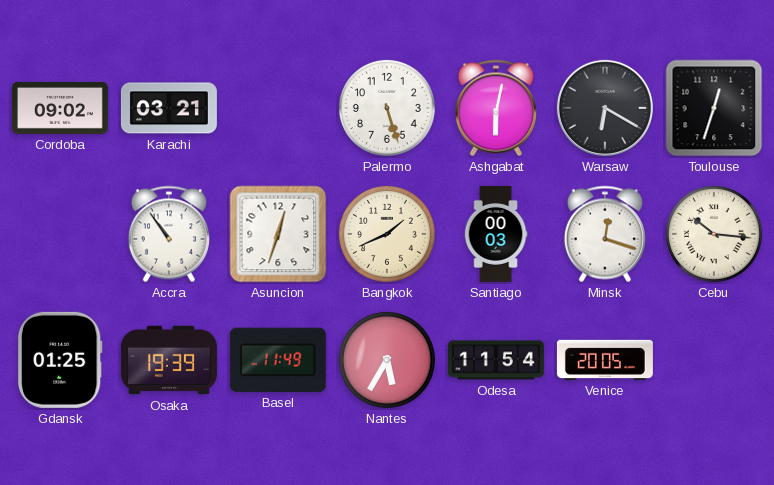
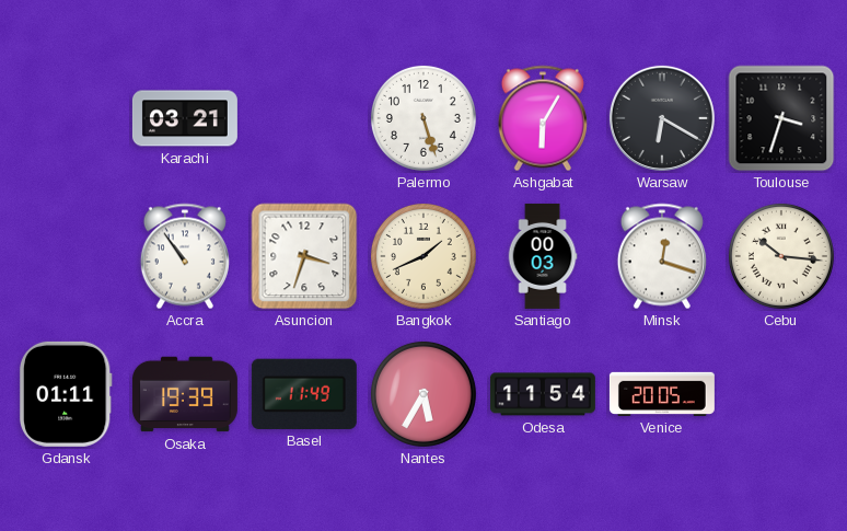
Cordoba: 09:02 -> none
Ashgabat: 6:02 -> 6:05
Toulouse: 12:33 -> 3:33
Asuncion: 12:33 -> 3:33
Gdansk: 01:25 -> 01:11
